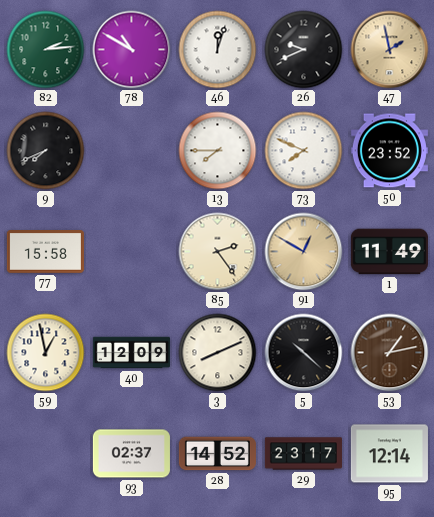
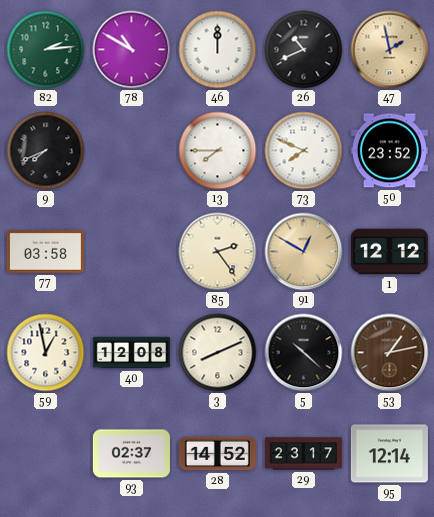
46: 12:03 -> 12:00
26: 9:41 -> 10:41
77: 15:58 -> 03:58
1: 11:49 -> 12:12
40: 12:09 -> 12:08
